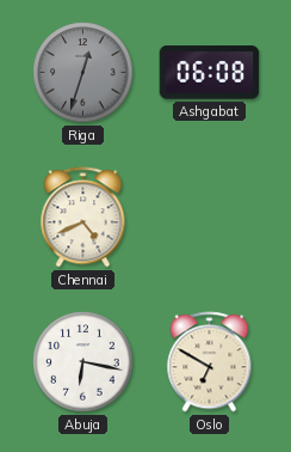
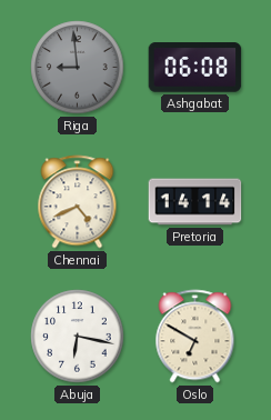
Riga: 12:33 -> 8:59
Pretoria: none -> 14:14
